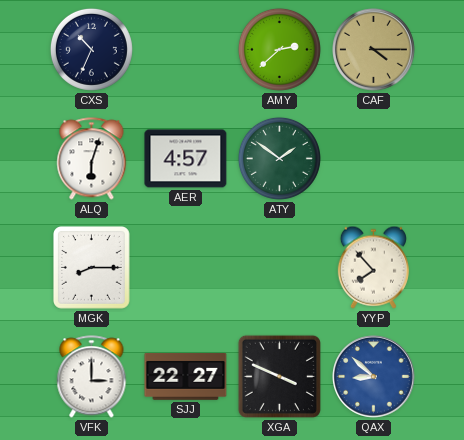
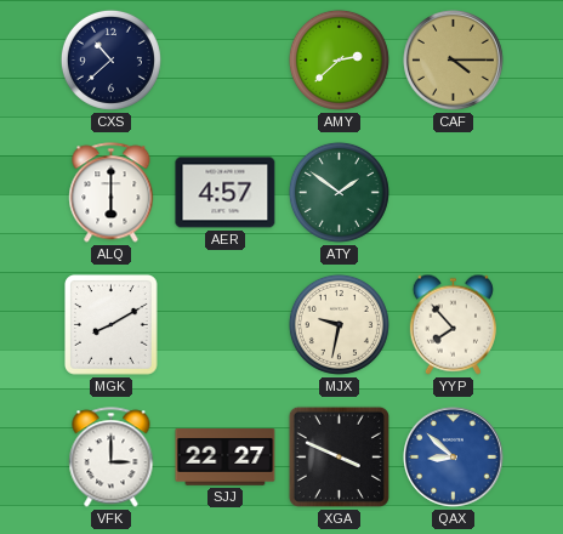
CXS: 10:34 -> 10:38
ALQ: 6:03 -> 6:00
MGK: 8:15 -> 8:10
MJX: none -> 9:32
